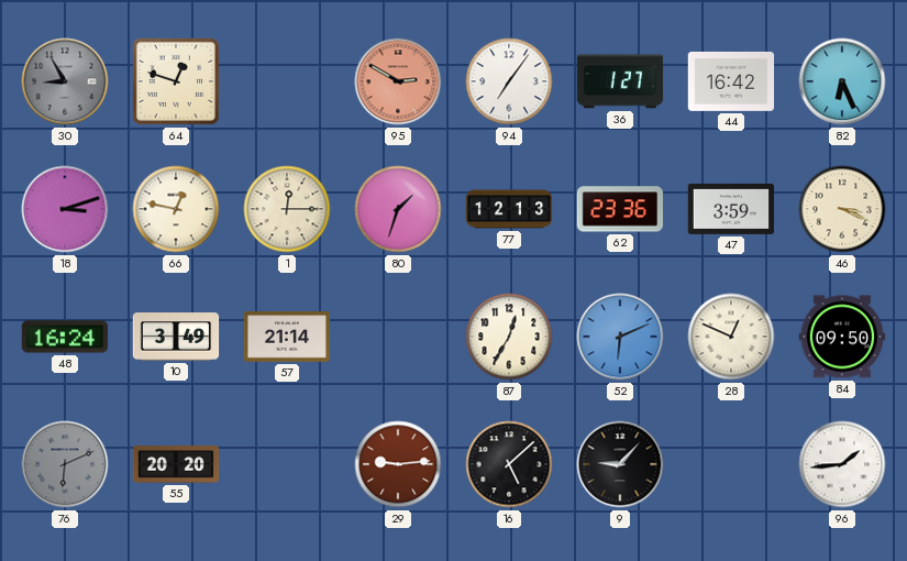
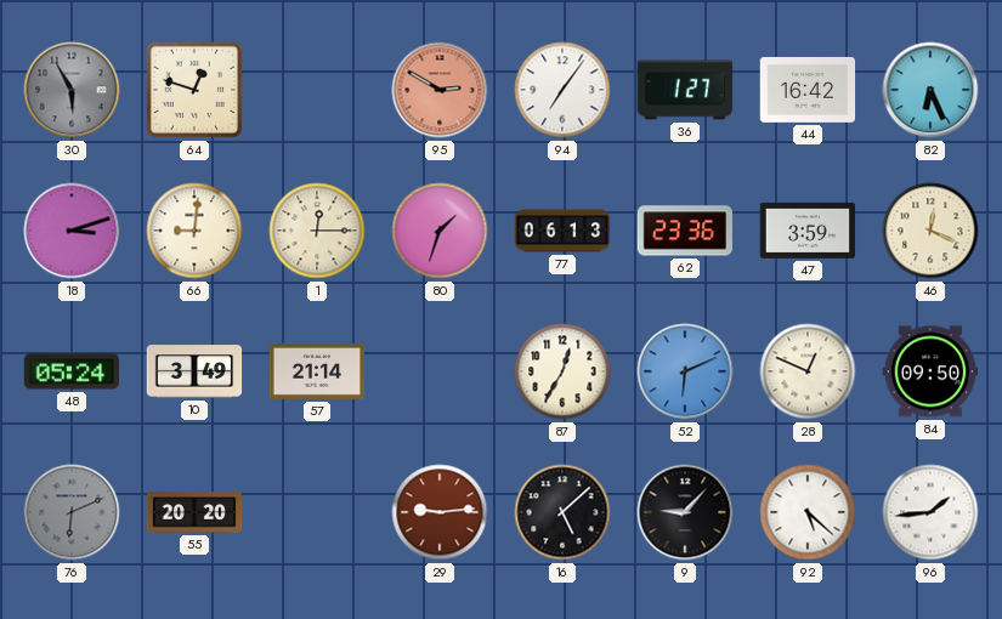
30: 8:55 -> 5:55
66: 12:47 -> 9:01
77: 12:13 -> 06:13
46: 3:19 -> 12:19
48: 16:24 -> 05:24
92: none -> 5:22
